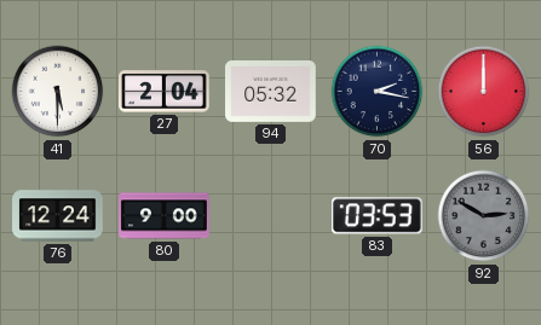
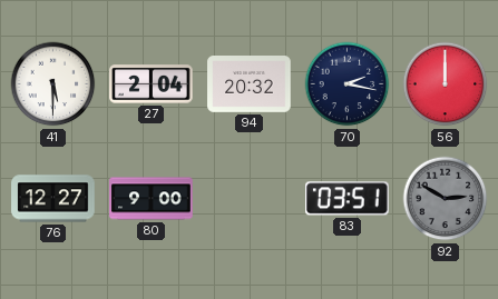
94: 05:32 -> 20:32
76: 12:24 -> 12:27
83: 03:53 -> 03:51
